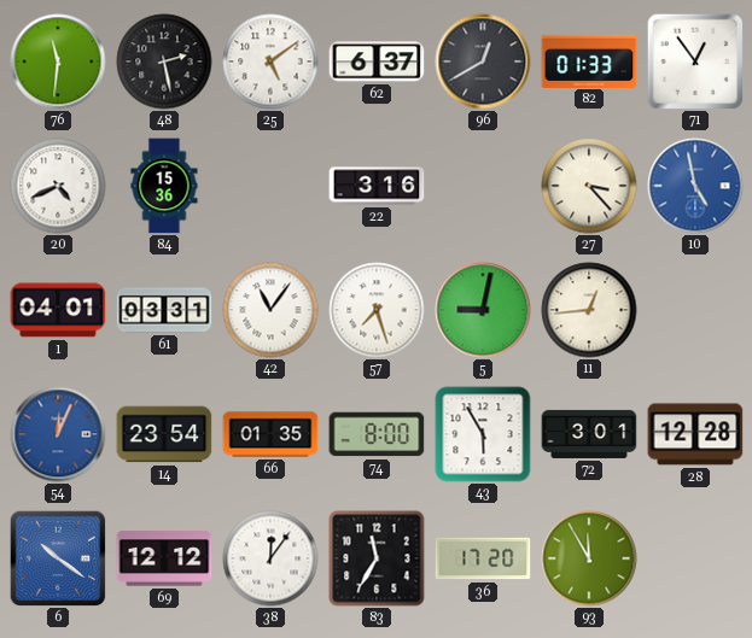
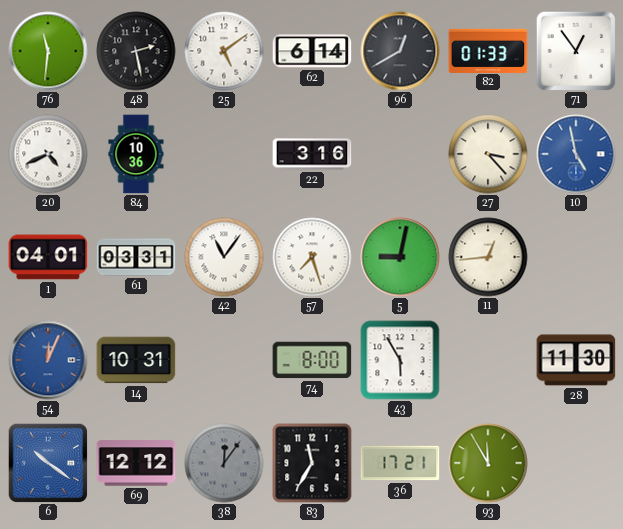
62: 6:37 -> 6:14
84: 15:36 -> 10:36
14: 23:54 -> 10:31
66: 01:35 -> none
72: 3:01 -> none
28: 12:28 -> 11:30
38 dial: white -> grey
36: 17:20 -> 17:21
